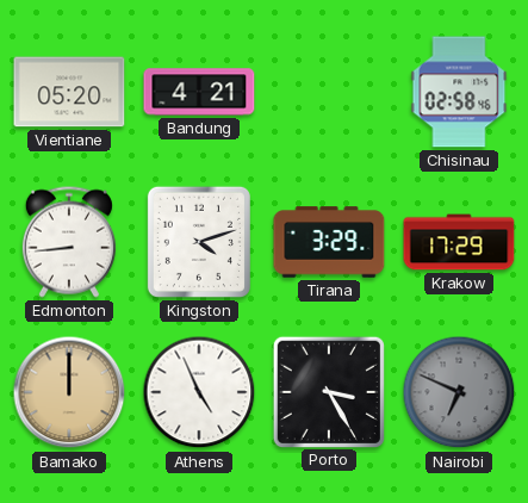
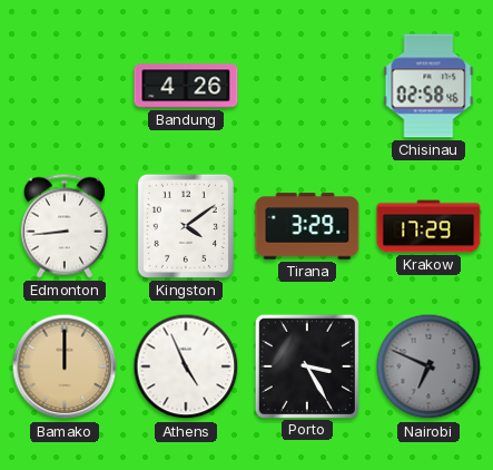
Vientiane: 05:20 -> none
Bandung: 4:21 -> 4:26
Kingston: 4:12 -> 4:09
